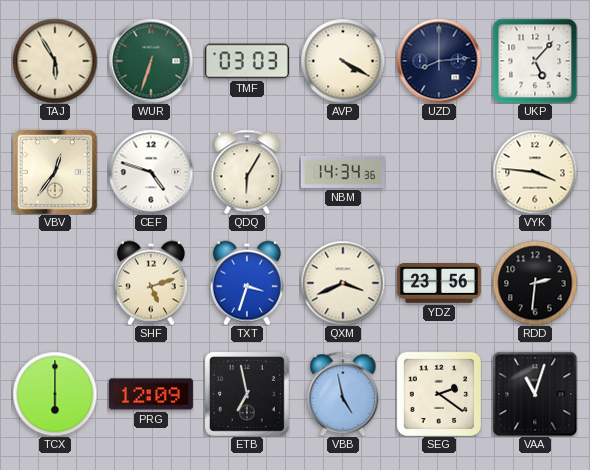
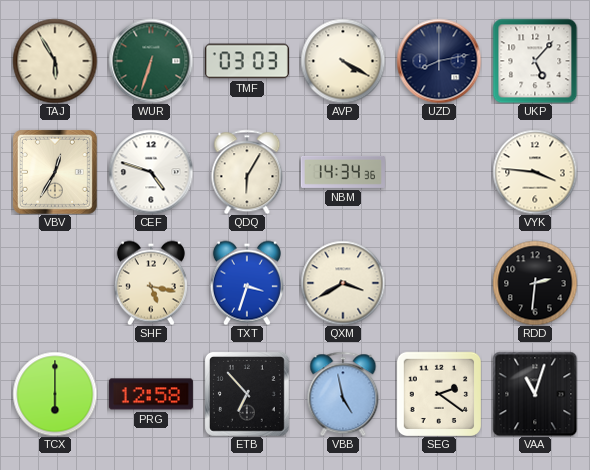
UZD: 8:14 -> 8:13
VBV: 12:36 -> 12:35
SHF: 5:12 -> 5:17
QXM: 3:41 -> 3:40
YDZ: 23:56 -> none
PRG: 12:09 -> 12:58
ETB: 6:58 -> 6:53
